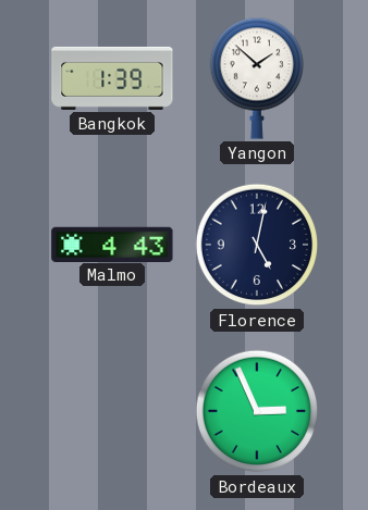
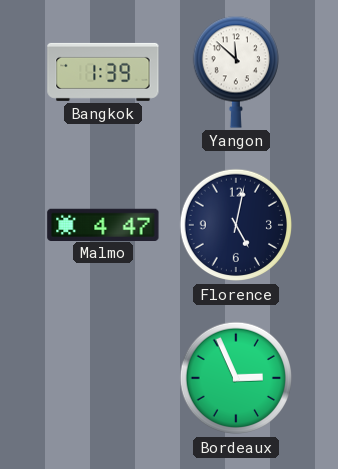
Yangon: 1:52 -> 11:52
Malmo: 4:43 -> 4:47
